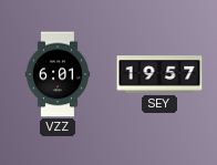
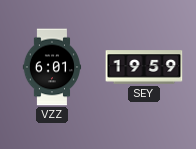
SEY: 19:57 -> 19:59
